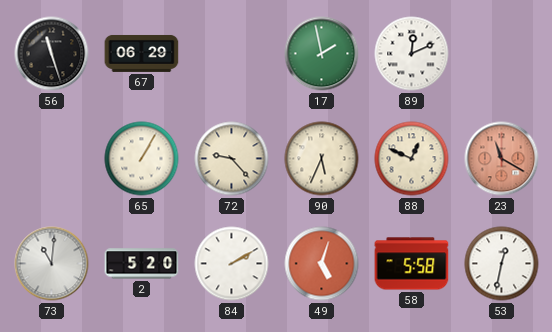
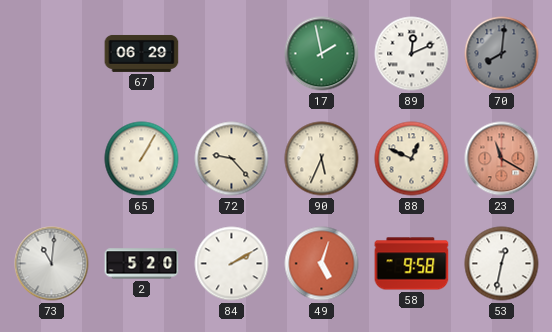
56: 11:27 -> none
70: none -> 8:01
58: 5:58 -> 9:58
